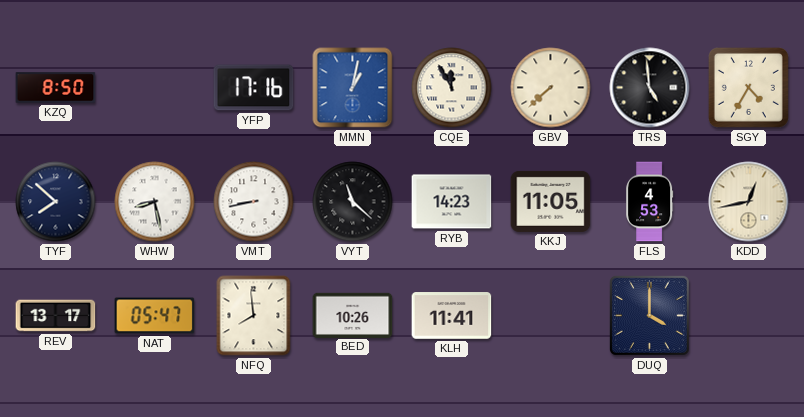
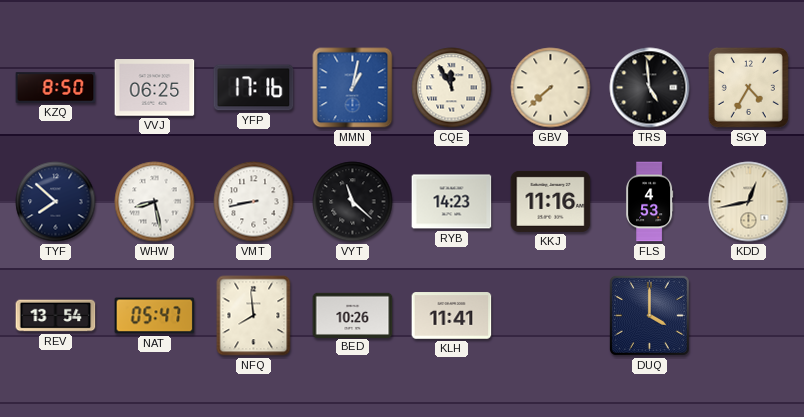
VVJ: none -> 06:25
KKJ: 11:05 -> 11:16
REV: 13:17 -> 13:54
